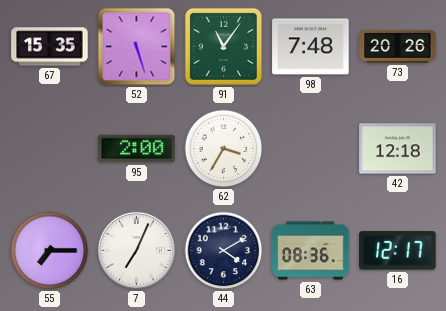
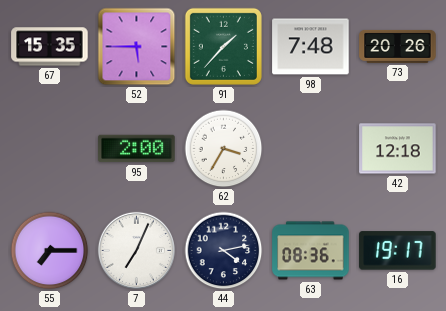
52: 5:27 -> 5:45
91: 11:06 -> 1:37
44: 4:10 -> 4:13
16: 12:17 -> 19:17
